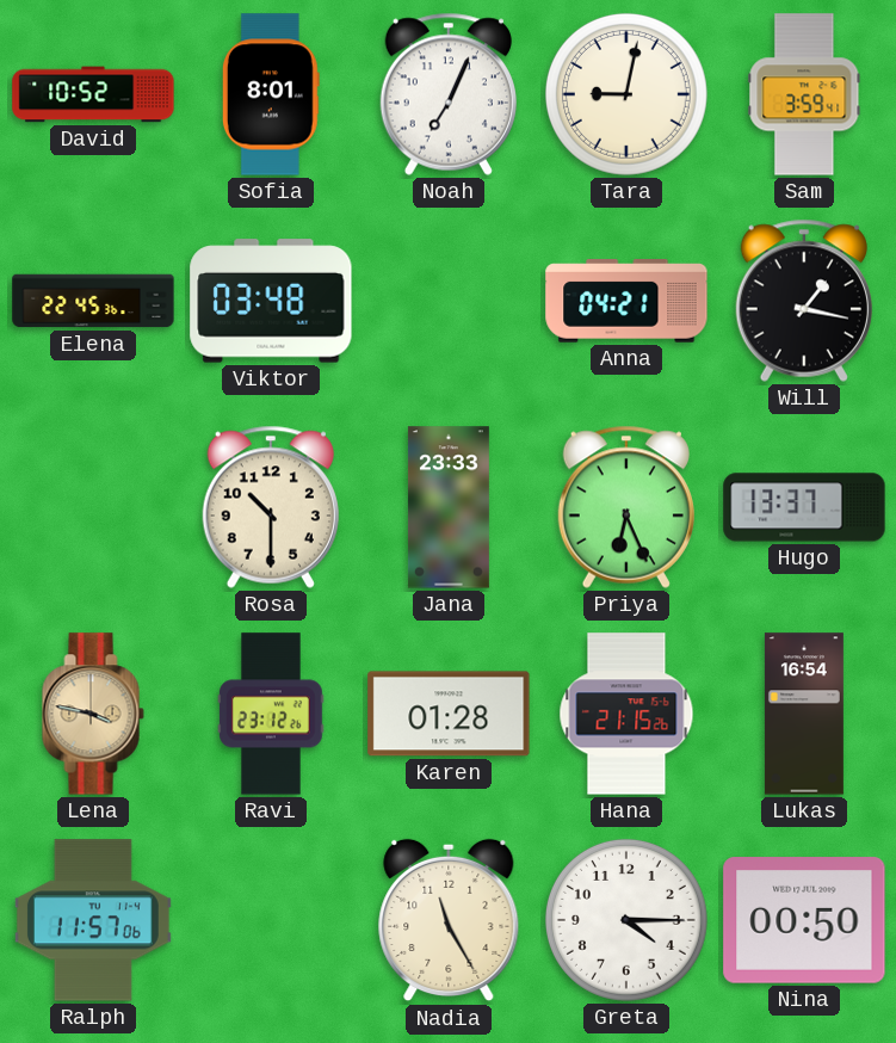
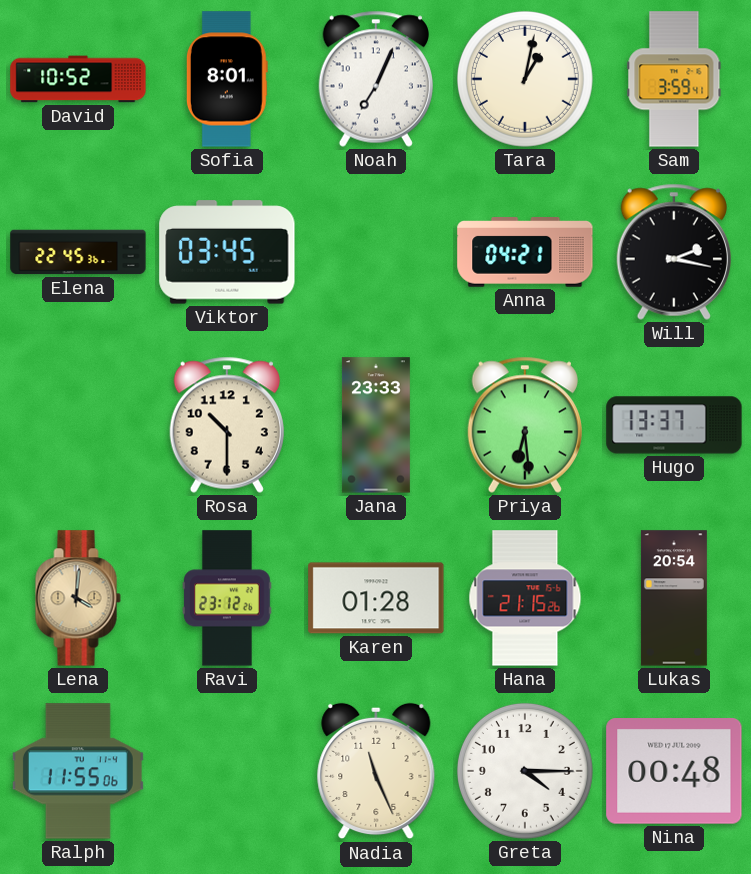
Tara: 9:02 -> 1:02
Viktor: 03:48 -> 03:45
Will: 1:17 -> 2:17
Priya: 6:26 -> 6:29
Lena: 3:47 -> 4:01
Lukas: 16:54 -> 20:54
Ralph: 11:57 -> 11:55
Nadia: 11:25 -> 11:26
Nina: 00:50 -> 00:48
